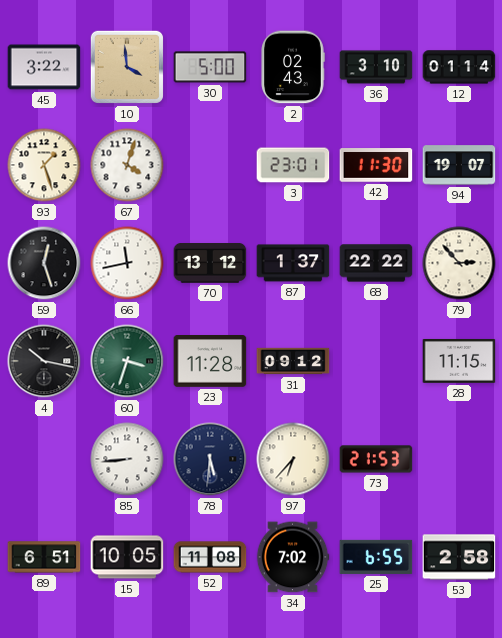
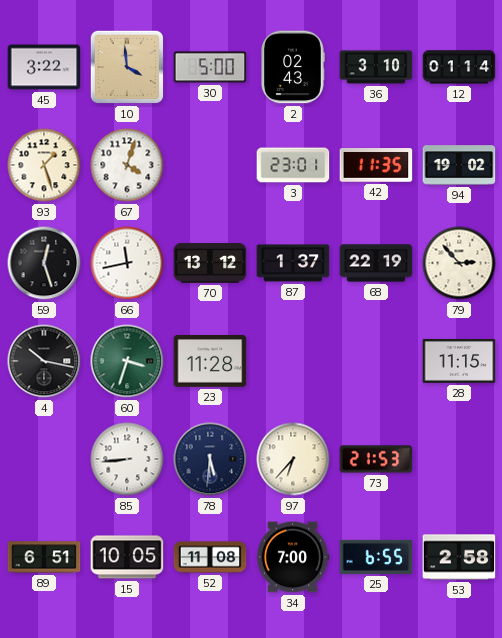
42: 11:30 -> 11:35
94: 19:07 -> 19:02
68: 22:22 -> 22:19
31: 09:12 -> none
34: 7:02 -> 7:00
